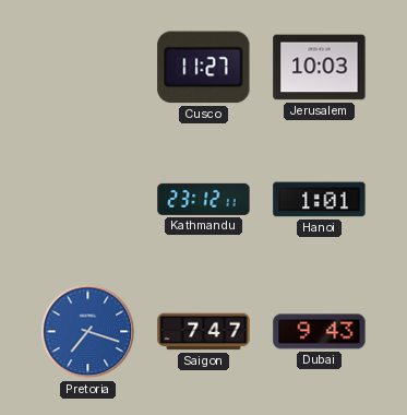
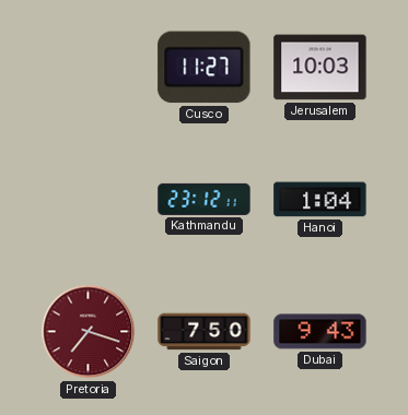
Hanoi: 1:01 -> 1:04
Pretoria dial: blue -> burgundy
Saigon: 7:47 -> 7:50
